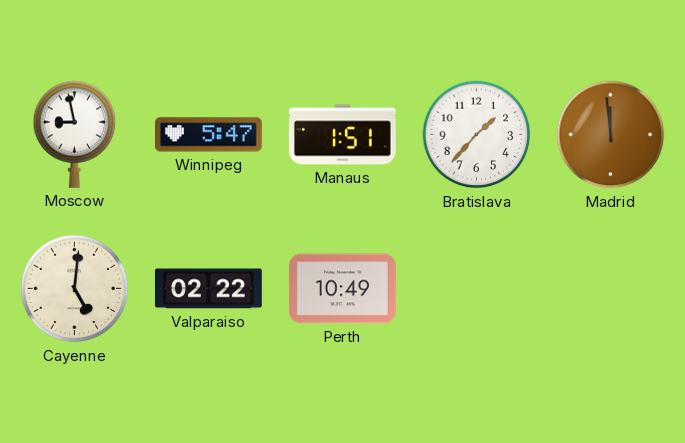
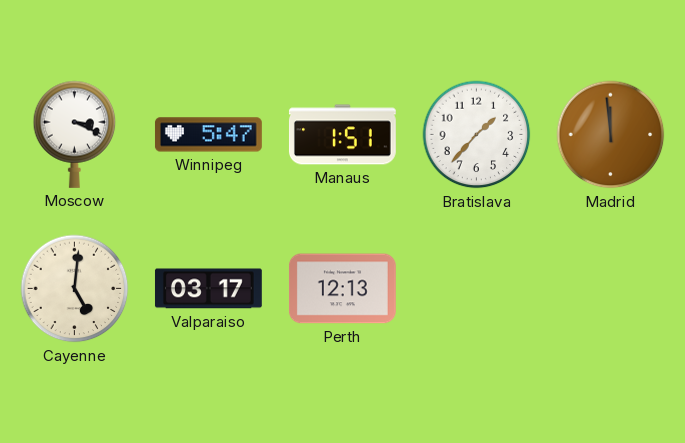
Moscow: 8:58 -> 3:19
Valparaiso: 02:22 -> 03:17
Perth: 10:49 -> 12:13
